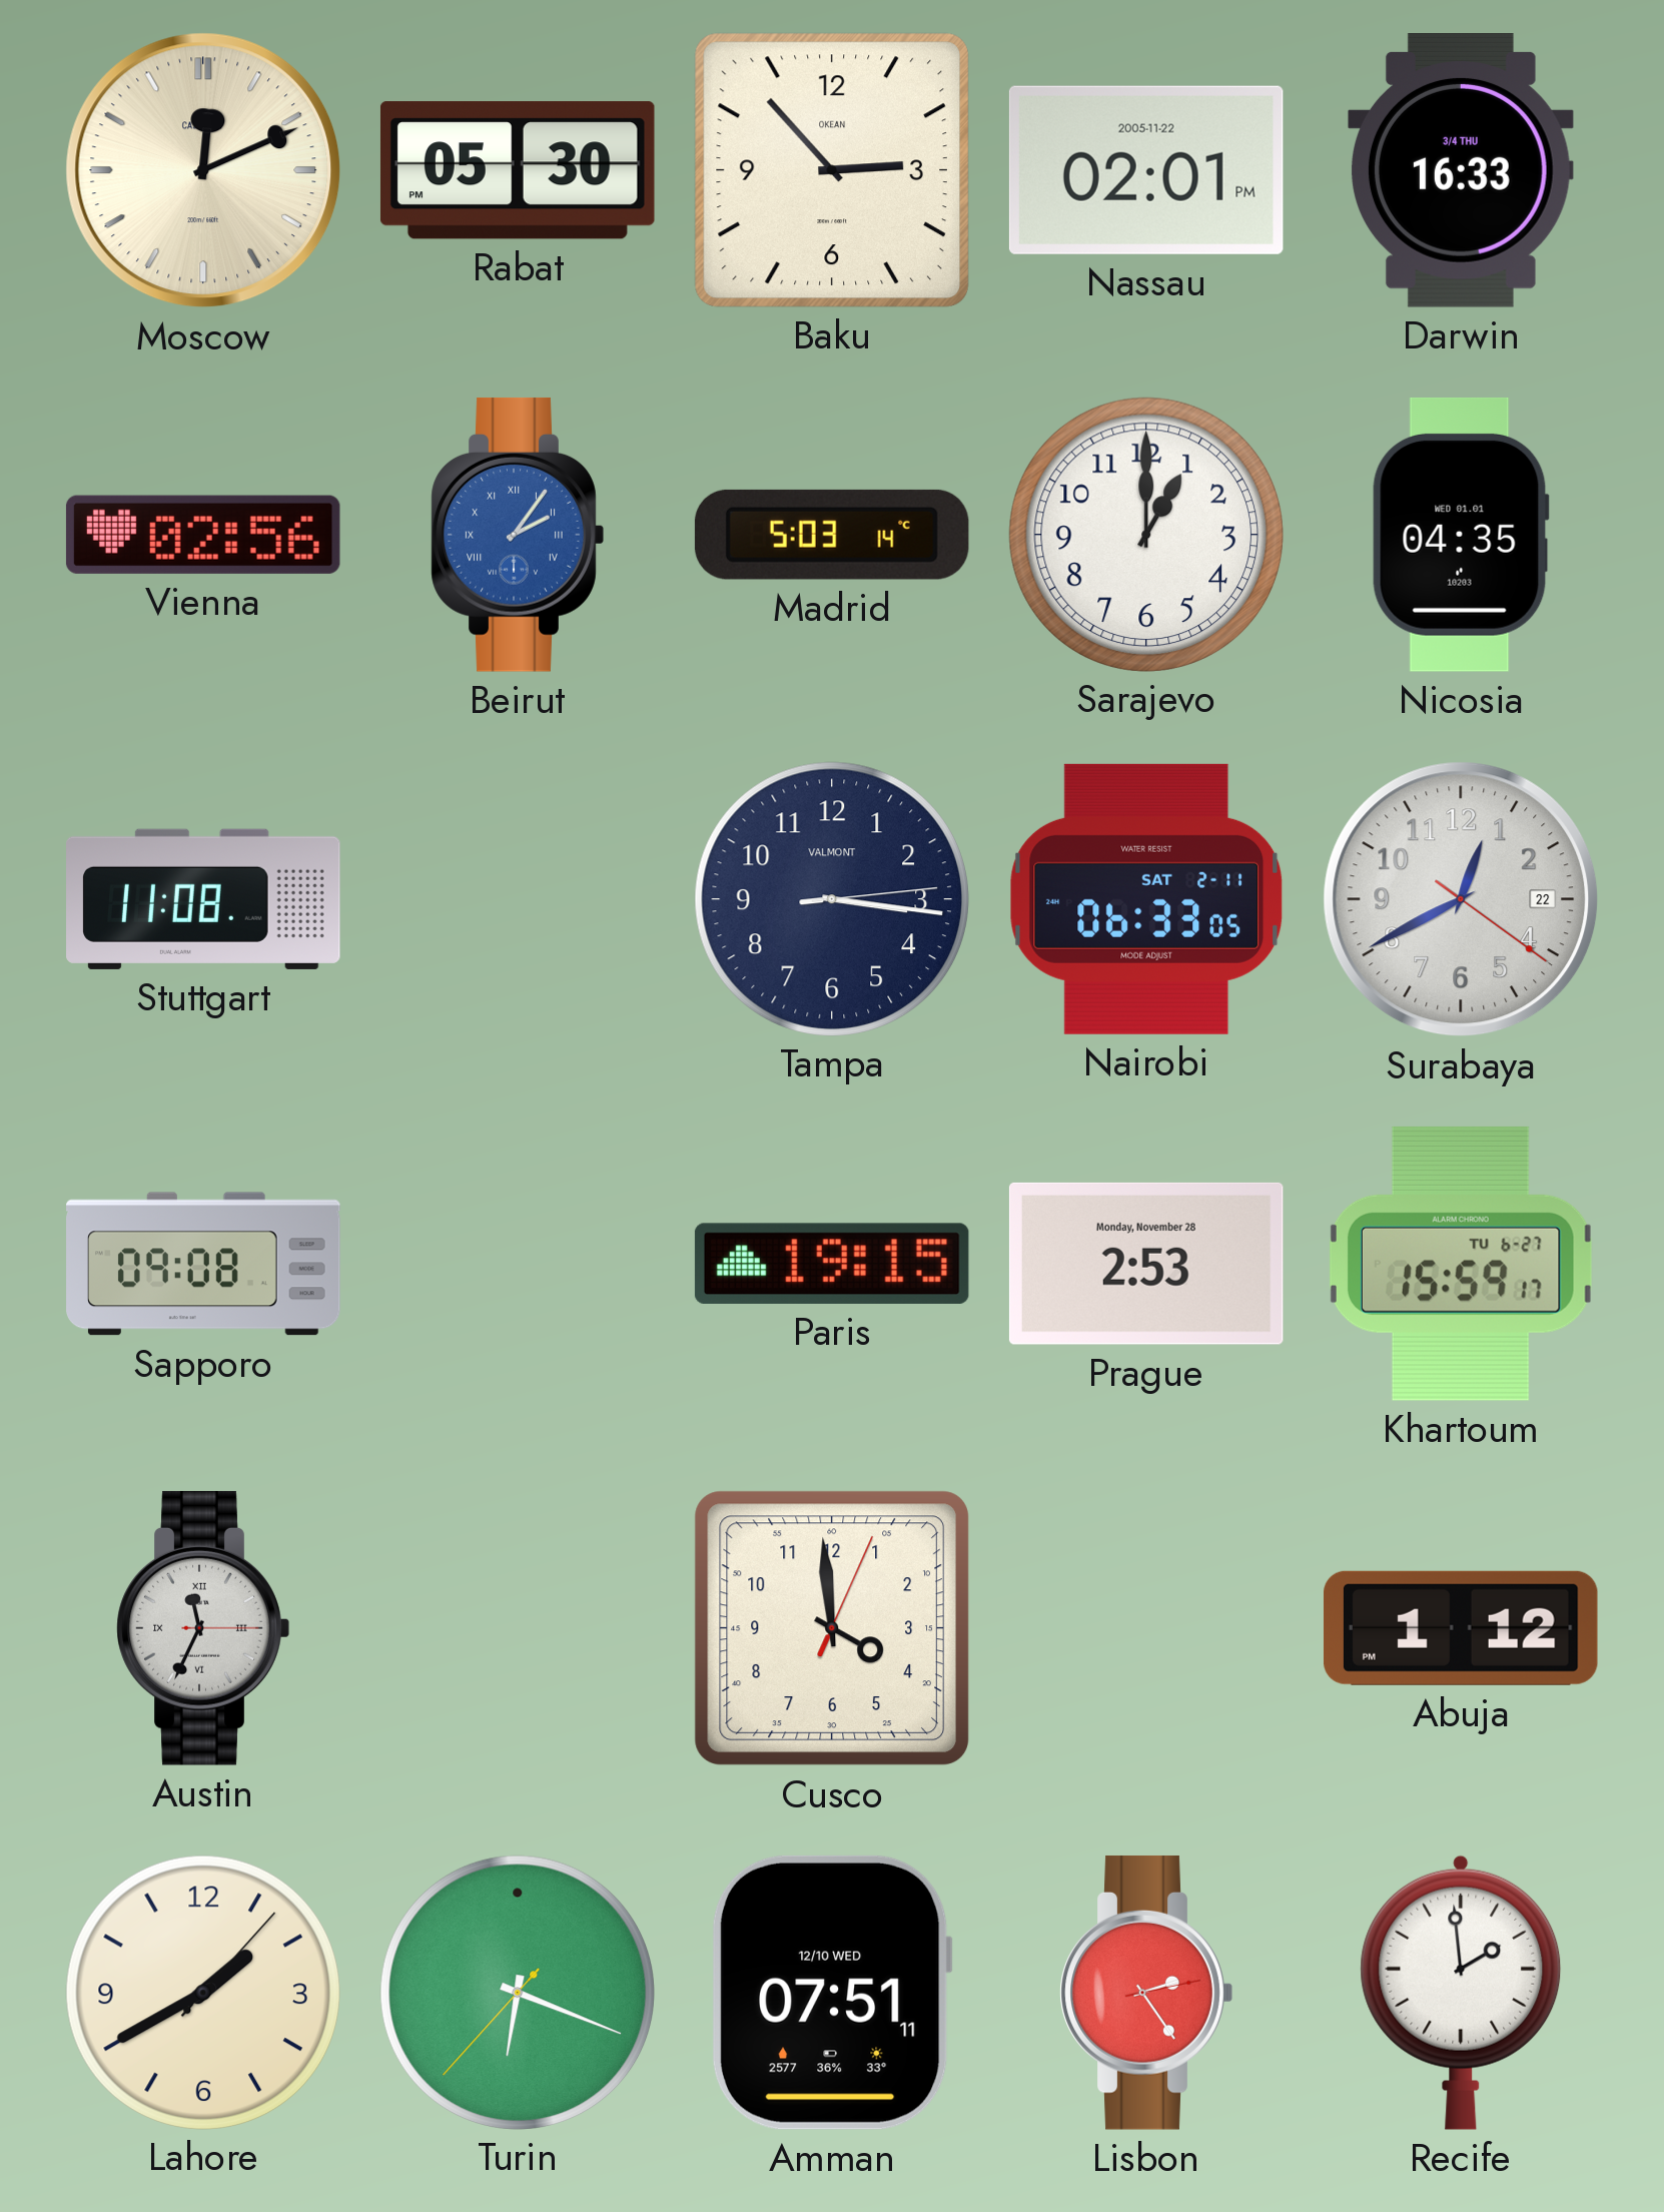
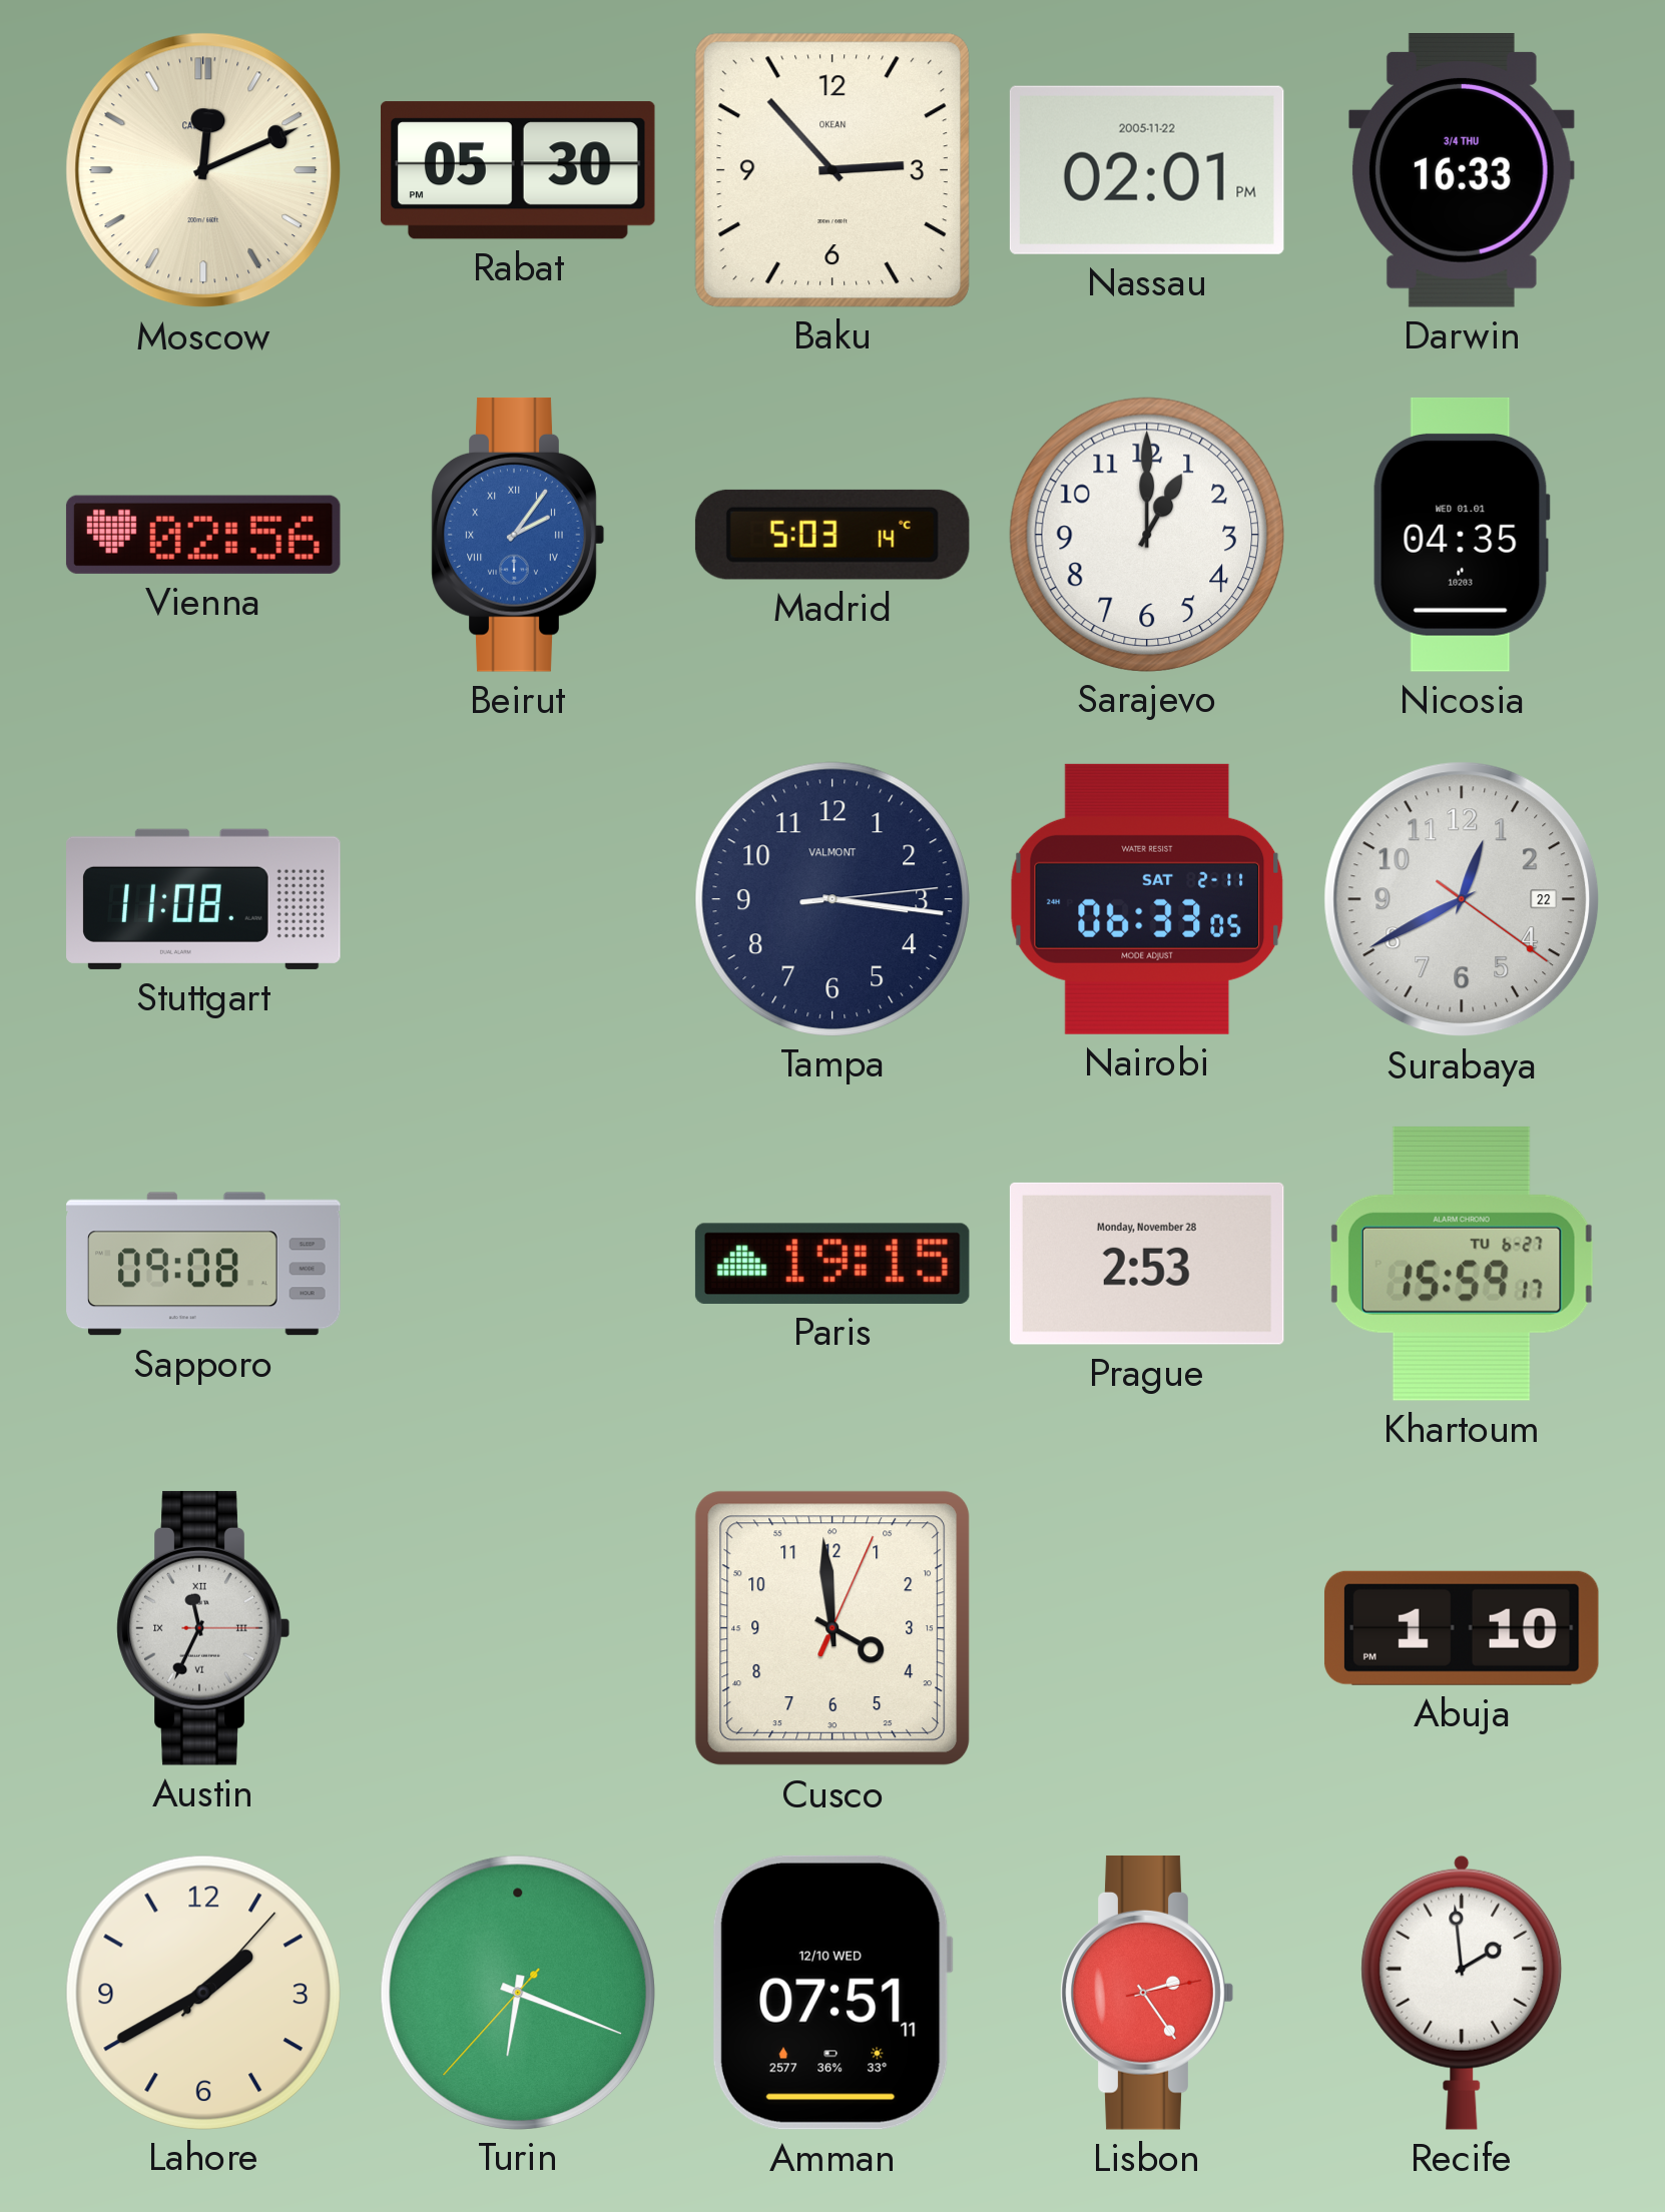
Abuja: 1:12 -> 1:10
